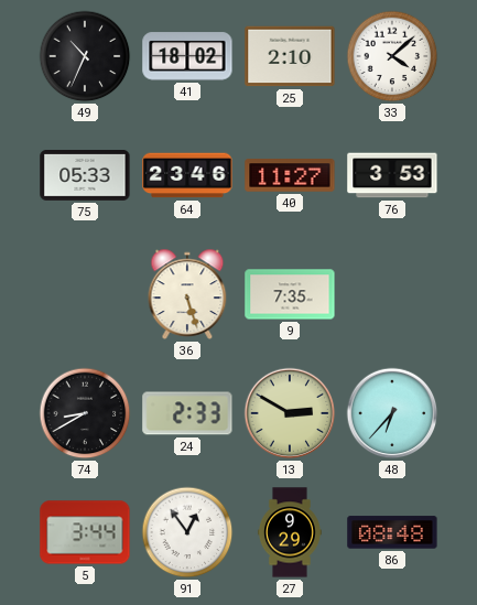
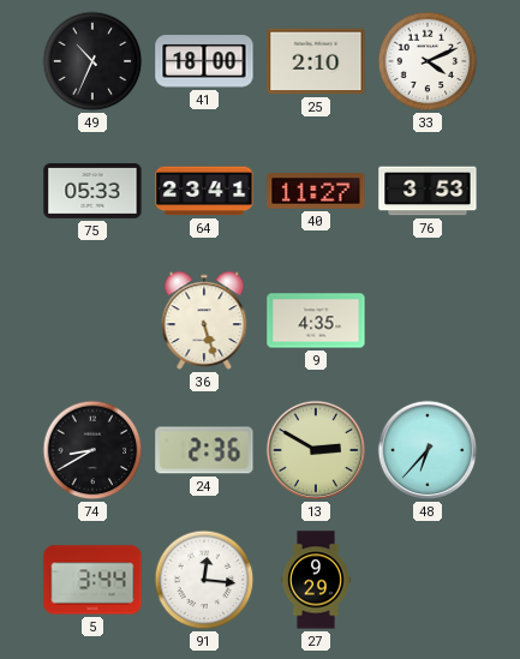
41: 18:02 -> 18:00
33: 4:08 -> 4:11
64: 23:46 -> 23:41
9: 7:35 -> 4:35
24: 2:33 -> 2:36
91: 12:54 -> 12:16
86: 08:48 -> none
